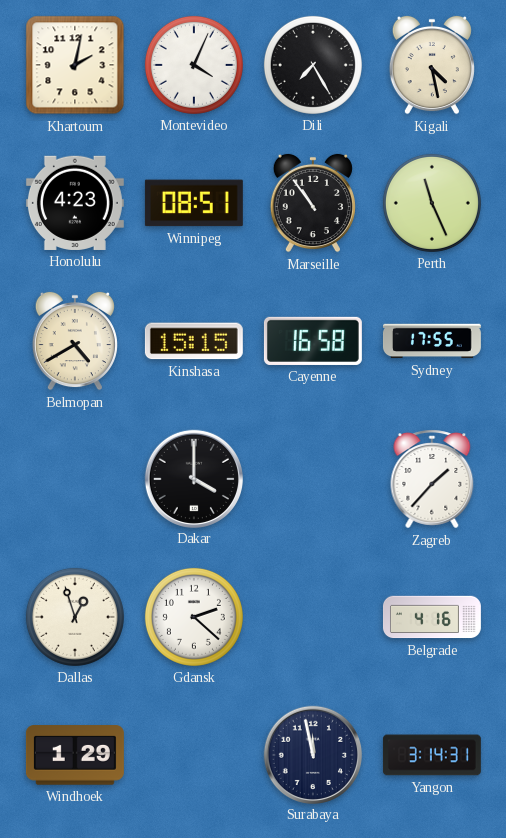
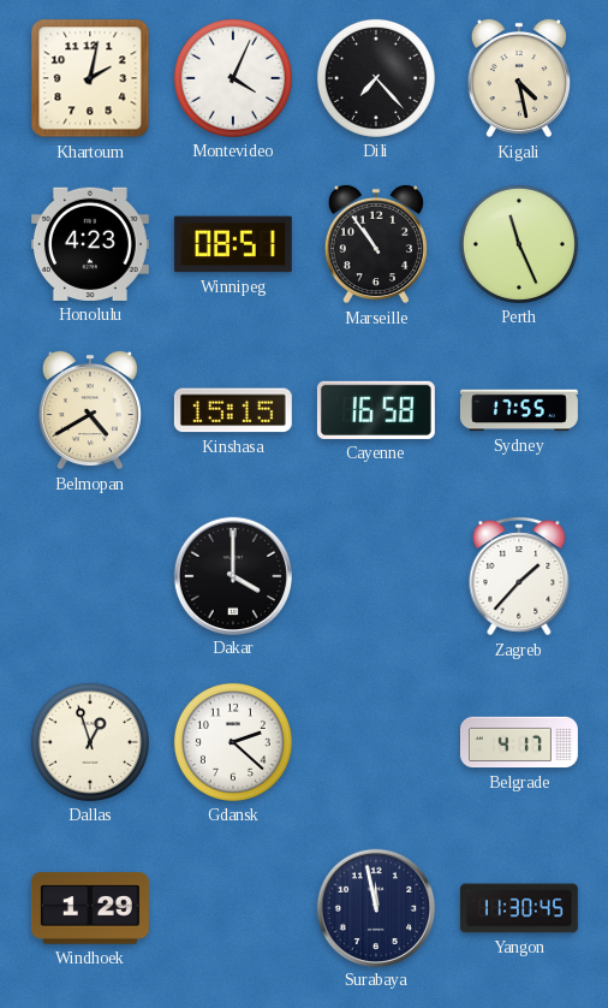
Dili: 7:25 -> 7:23
Belgrade: 4:16 -> 4:17
Yangon: 3:14 -> 11:30
